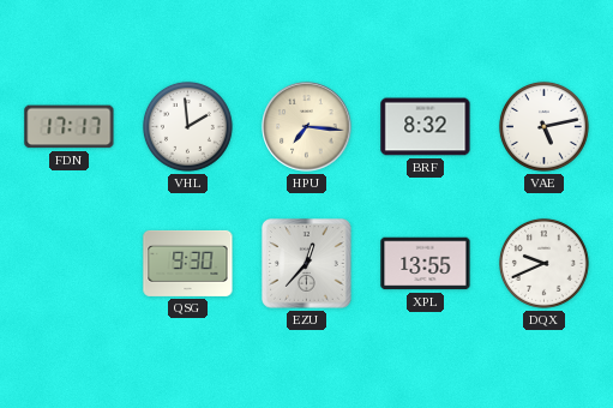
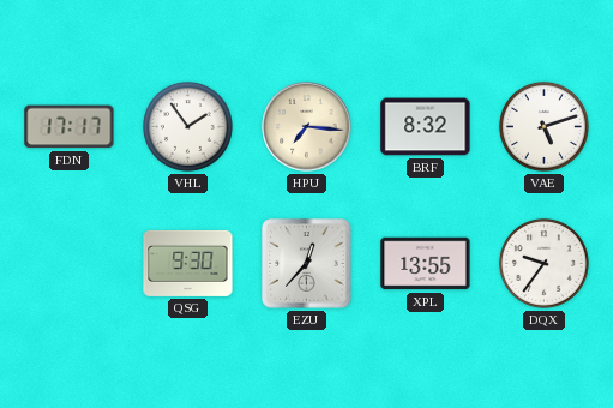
VHL: 1:59 -> 1:54
VAE: 5:13 -> 5:12
DQX: 9:41 -> 9:36
